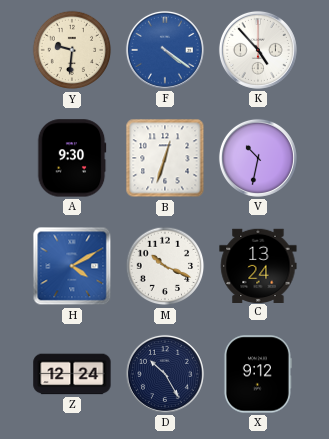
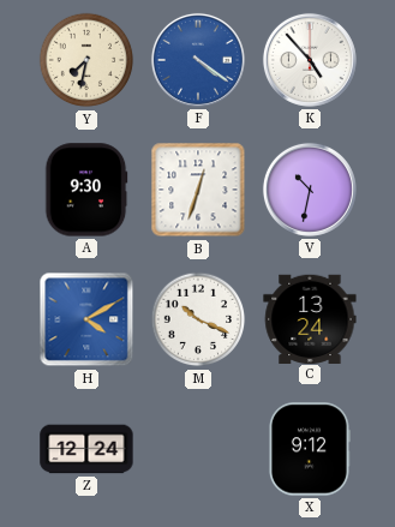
Y: 9:31 -> 7:32
D: 10:25 -> none
